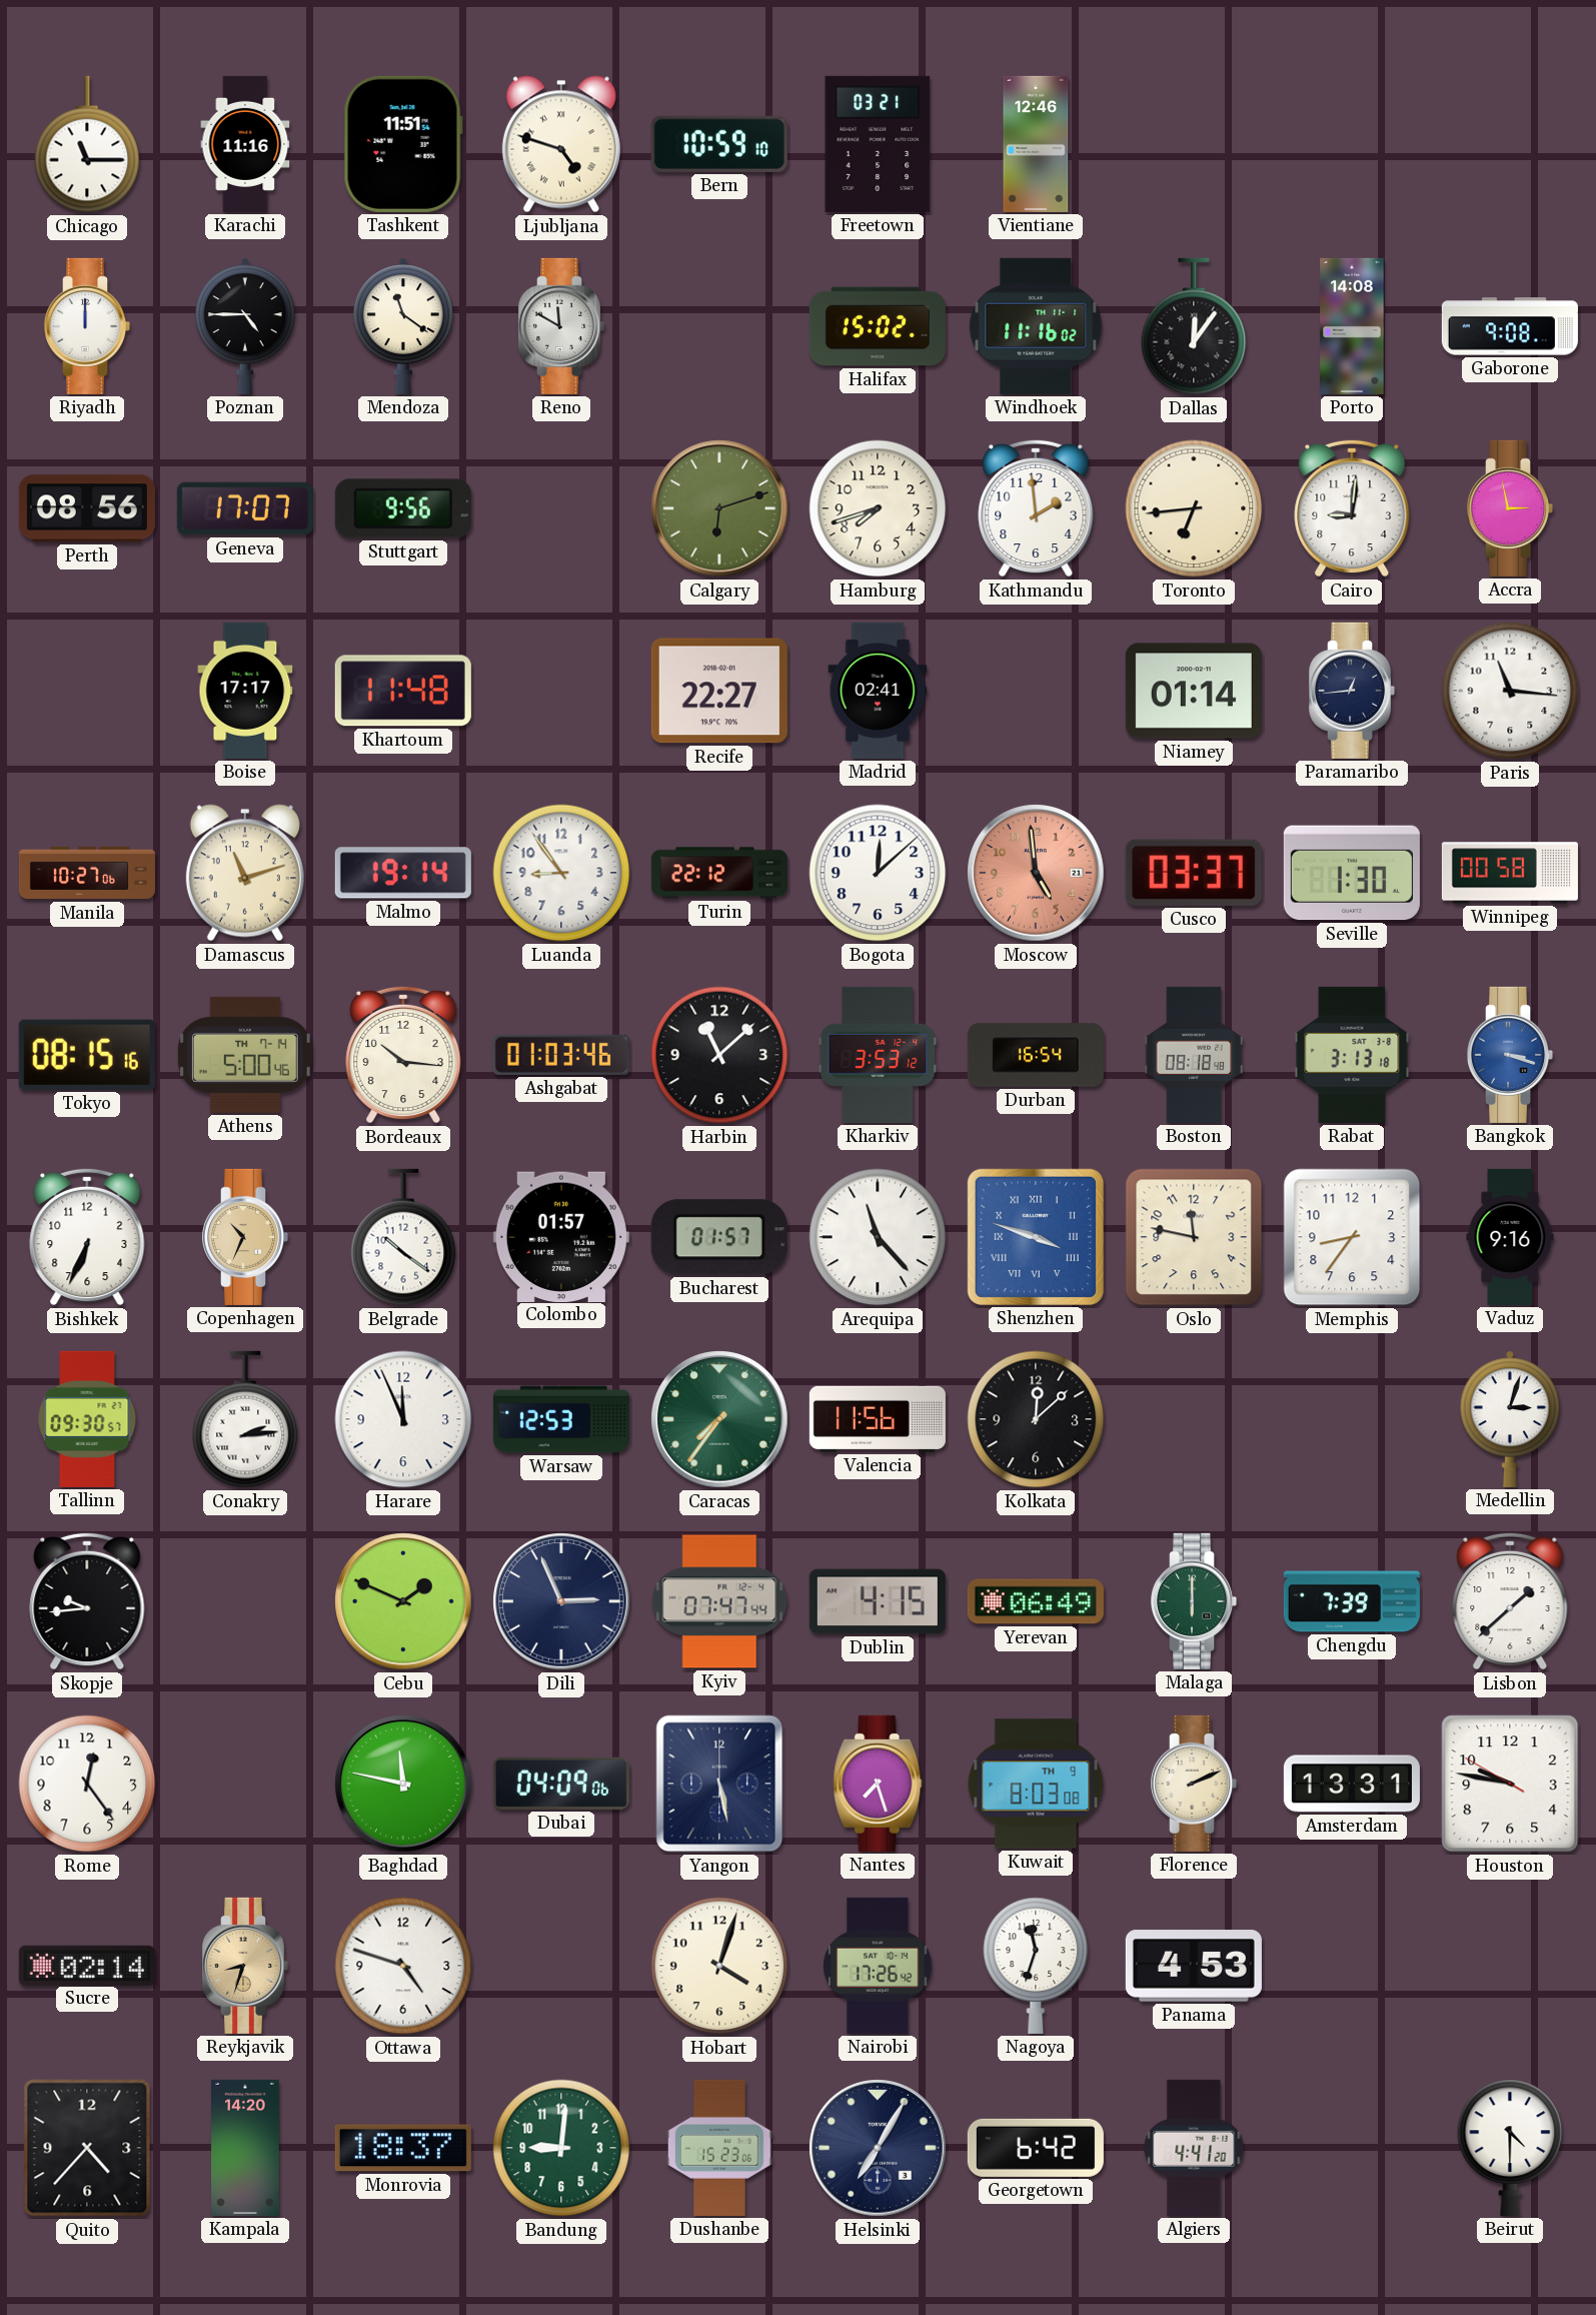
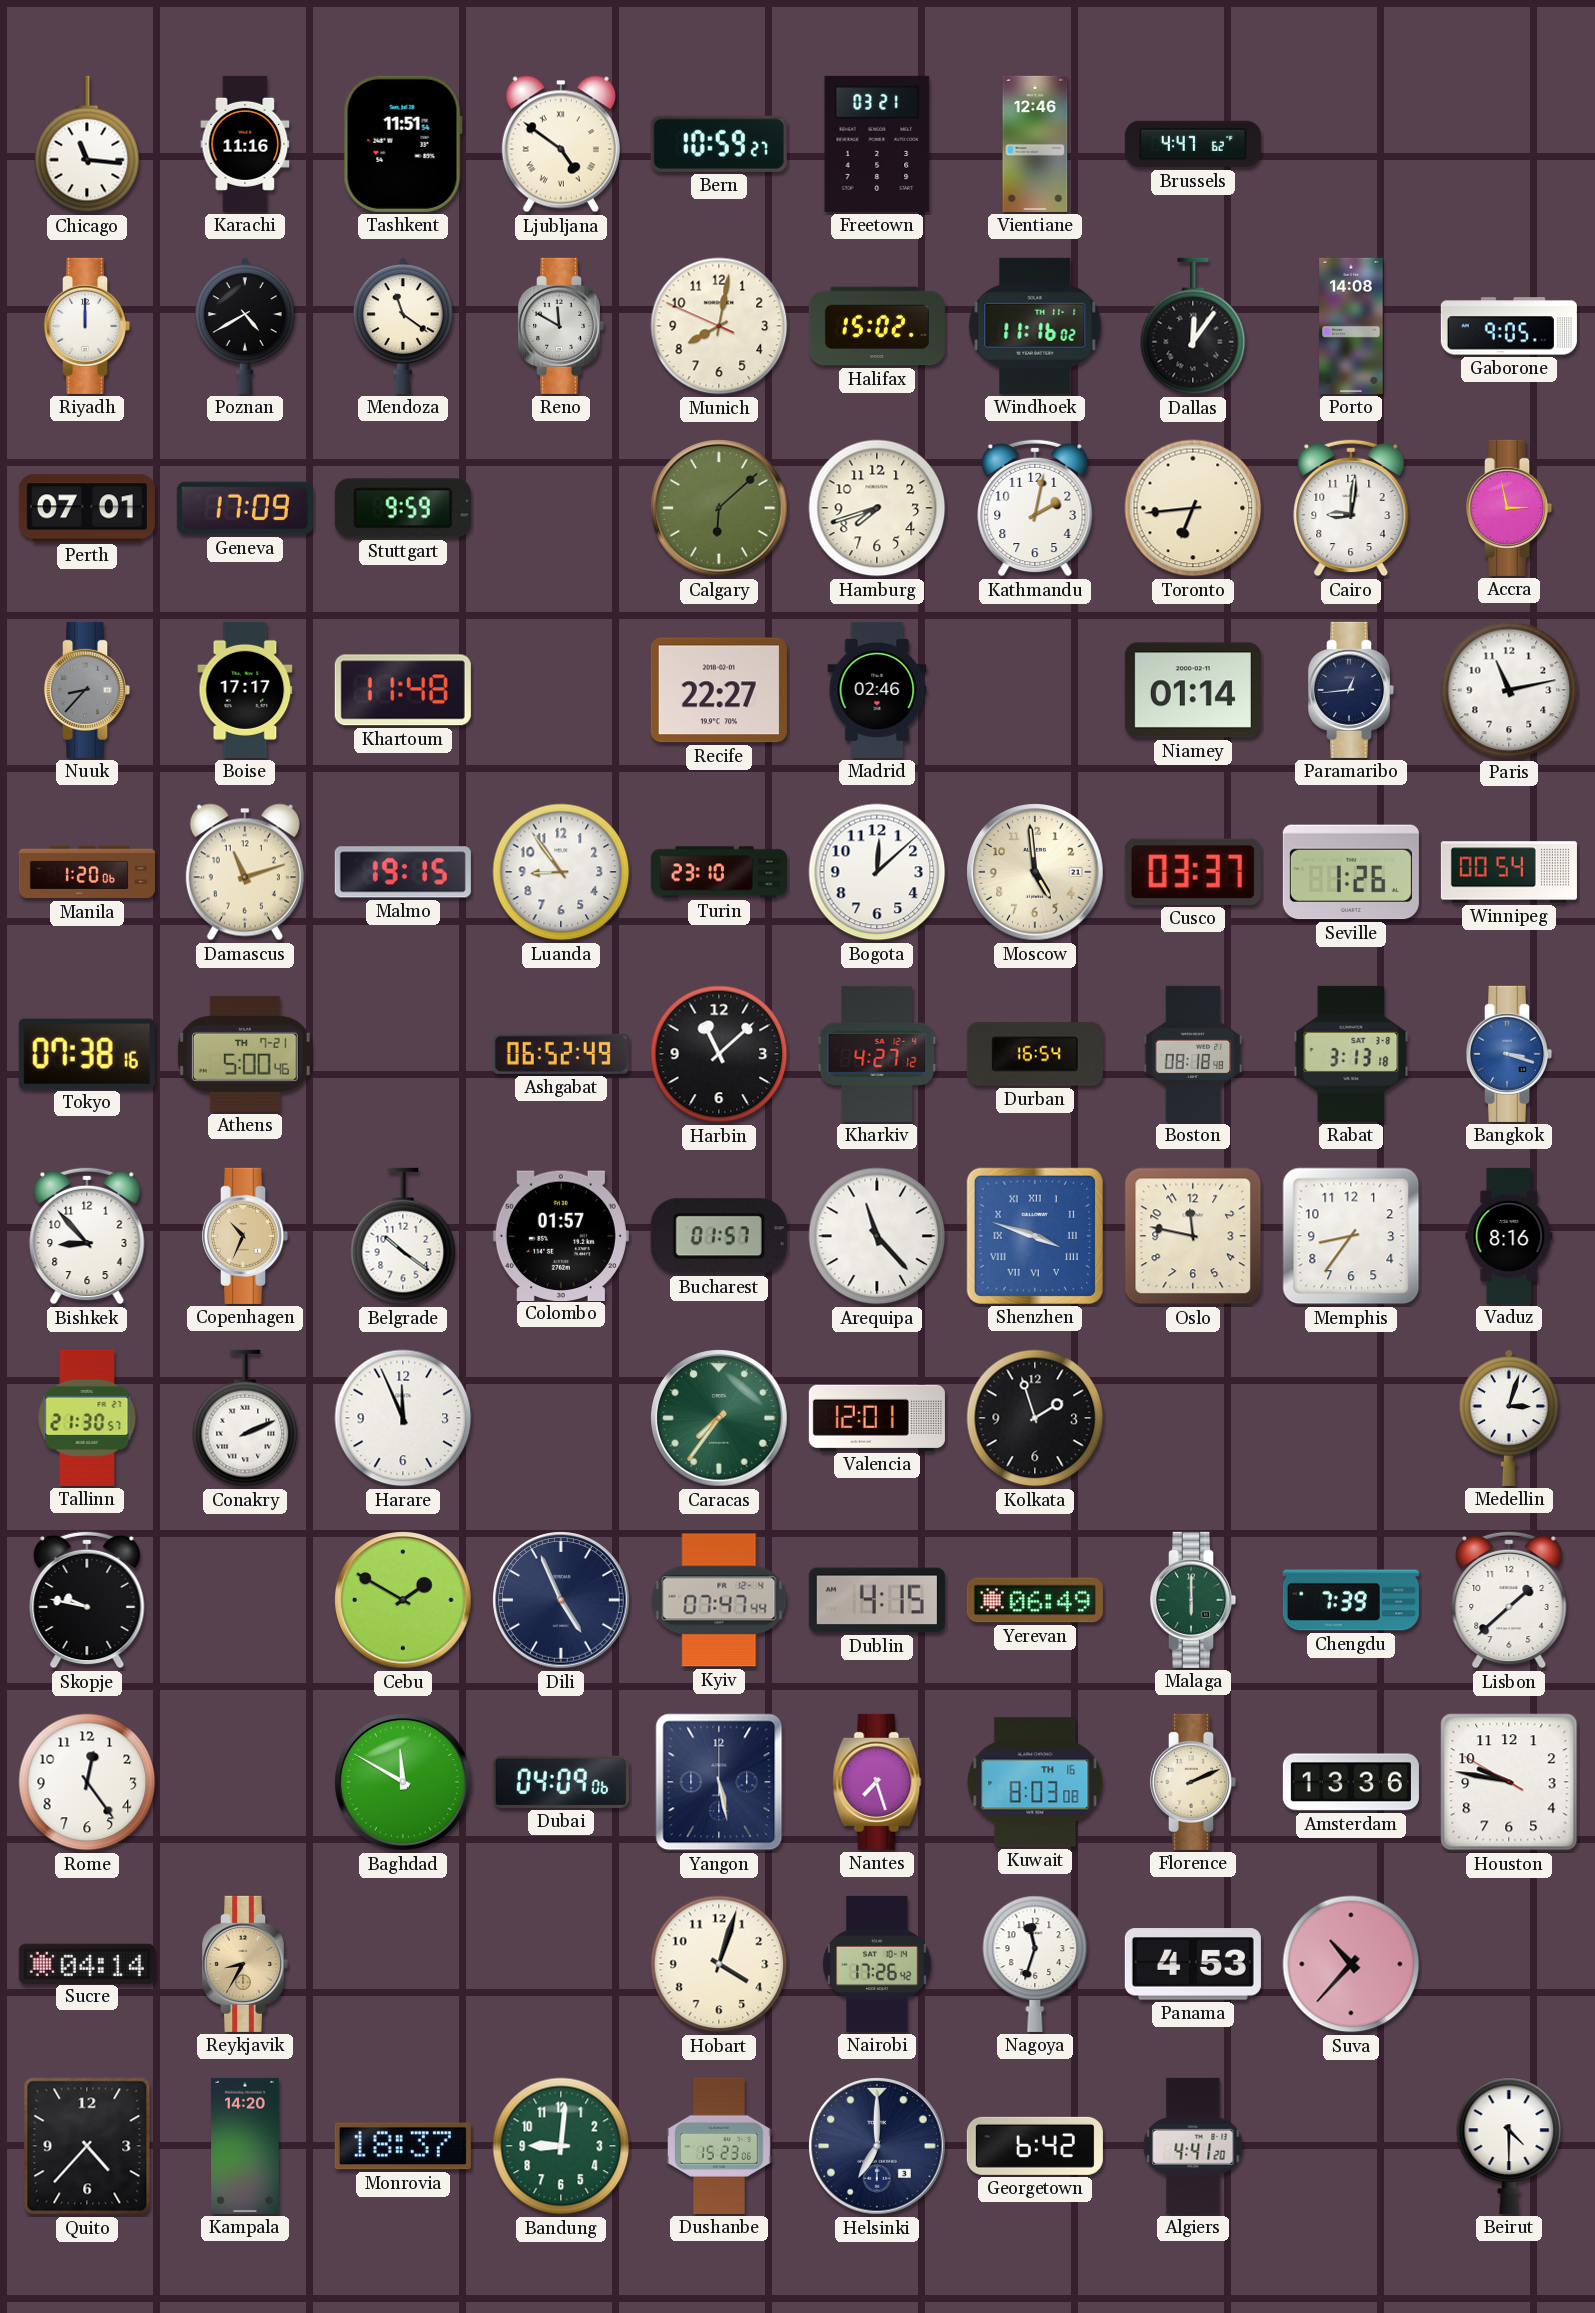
Chicago: 11:15 -> 11:16
Ljubljana: 4:48 -> 4:51
Bern: 10:59:10 -> 10:59:27
Brussels: none -> 4:47
Poznan: 4:45 -> 4:40
Munich: none -> 8:01
Gaborone: 9:08 -> 9:05
Perth: 08:56 -> 07:01
Geneva: 17:07 -> 17:09
Stuttgart: 9:56 -> 9:59
Calgary: 6:12 -> 6:08
Kathmandu: 1:59 -> 2:02
Nuuk: none -> 8:37
Madrid: 02:41 -> 02:46
Paris: 11:16 -> 11:13
Manila: 10:27 -> 1:20
Malmo: 19:14 -> 19:15
Turin: 22:12 -> 23:10
Moscow dial: salmon -> cream
Seville: 1:30 -> 1:26
Winnipeg: 00:58 -> 00:54
Tokyo: 08:15 -> 07:38
Athens date: TH 7-14 -> TH 7-21
Bordeaux: 10:16 -> none
Ashgabat: 01:03 -> 06:52
Kharkiv: 3:53 -> 4:27
Bishkek: 6:34 -> 8:53
Vaduz: 9:16 -> 8:16
Tallinn: 09:30 -> 21:30
Conakry: 2:14 -> 2:11
Warsaw: 12:53 -> none
Valencia: 11:56 -> 12:01
Kolkata: 12:08 -> 1:57
Skopje: 9:44 -> 9:47
Cebu: 1:49 -> 1:50
Dili: 2:56 -> 4:56
Baghdad: 11:47 -> 11:50
Kuwait date: TH 9 -> TH 16
Amsterdam: 13:31 -> 13:36
Sucre: 02:14 -> 04:14
Reykjavik: 8:33 -> 8:35
Ottawa: 4:48 -> none
Suva: none -> 10:37
Helsinki: 7:05 -> 7:00
